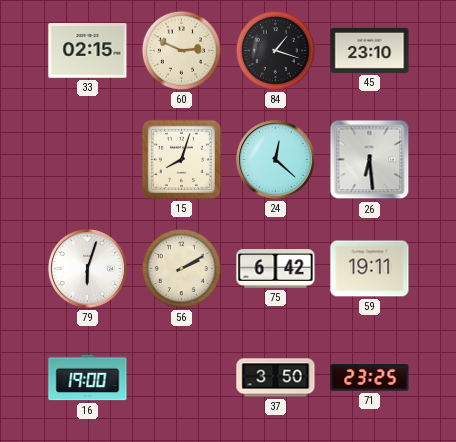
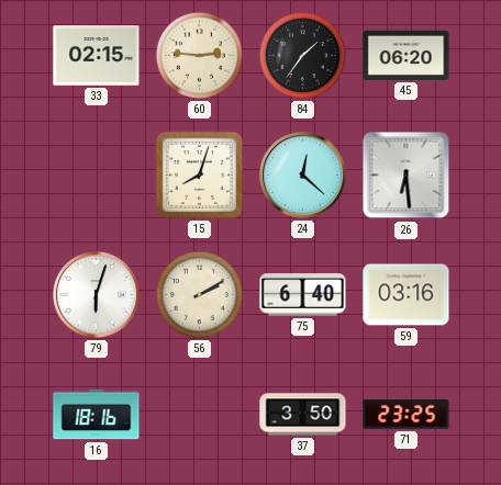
60: 2:49 -> 2:46
84: 1:18 -> 1:36
45: 23:10 -> 06:20
75: 6:42 -> 6:40
59: 19:11 -> 03:16
16: 19:00 -> 18:16
